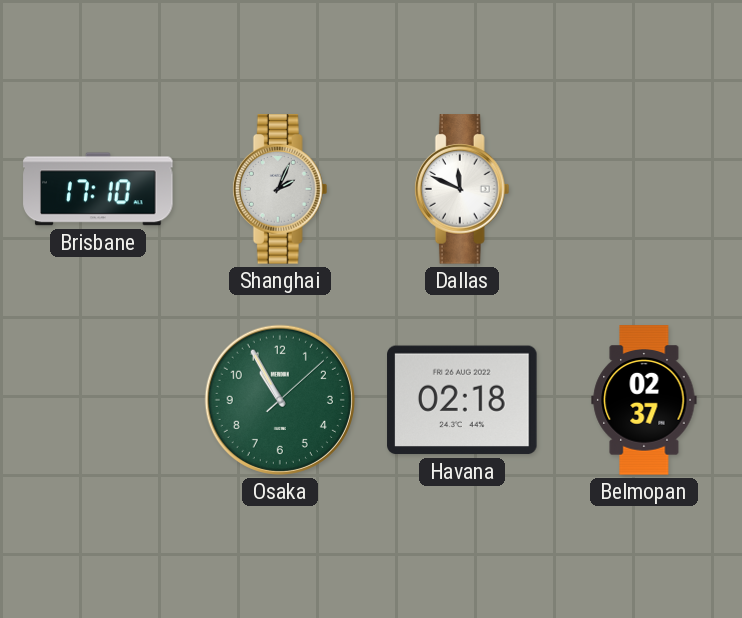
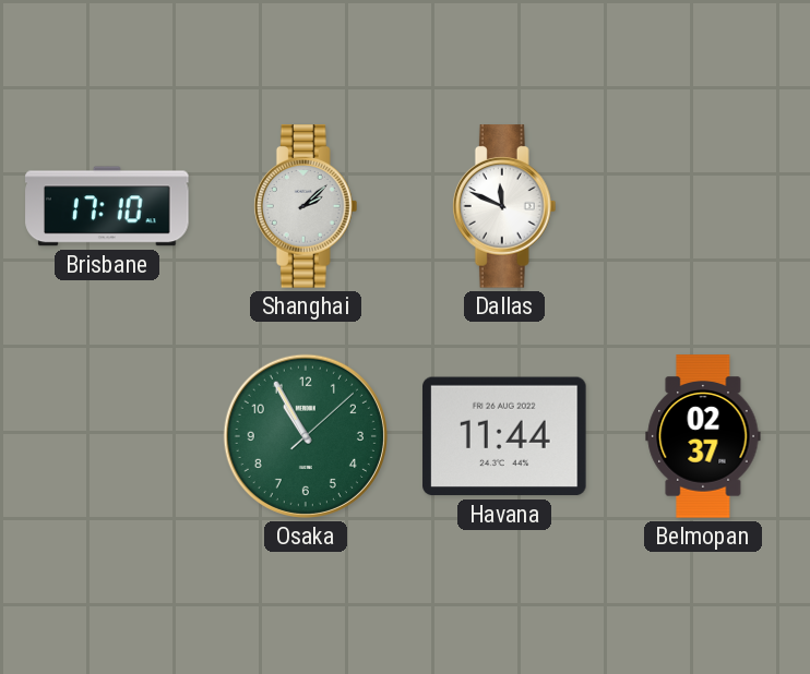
Shanghai: 2:04 -> 2:08
Havana: 02:18 -> 11:44
